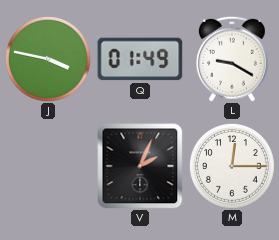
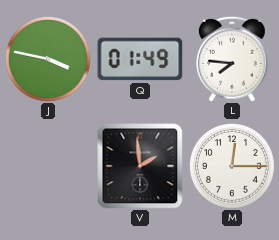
L: 9:20 -> 7:46
V: 2:04 -> 1:59
